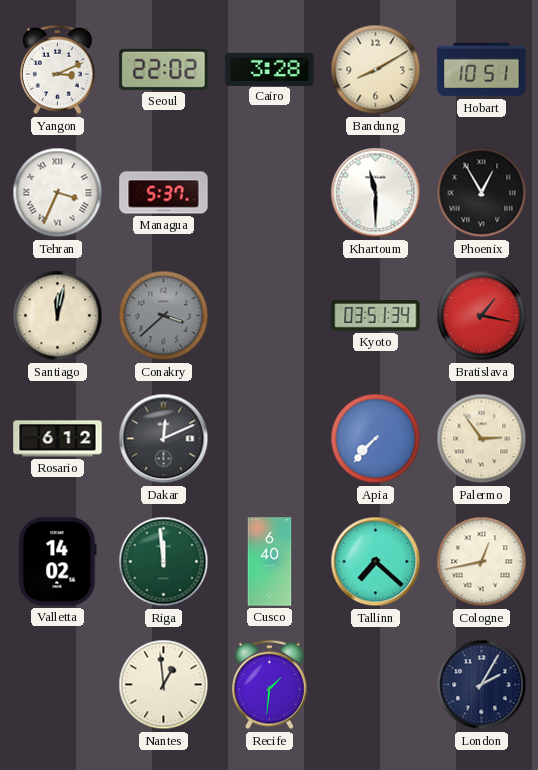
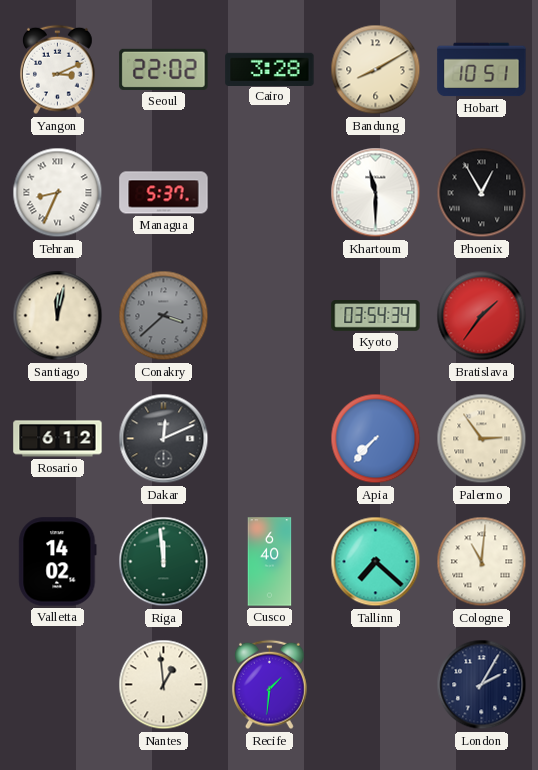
Tehran: 3:34 -> 8:34
Kyoto: 03:51 -> 03:54
Bratislava: 1:17 -> 1:36
Cologne: 12:43 -> 11:01
